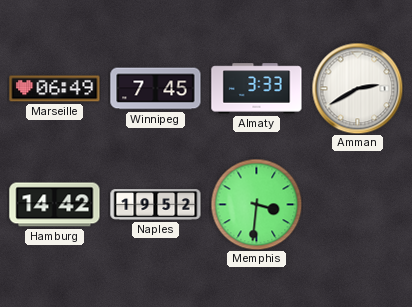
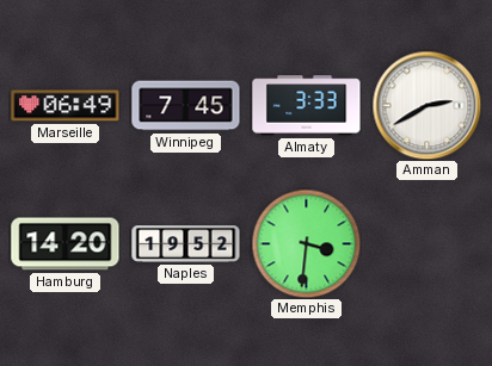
Hamburg: 14:42 -> 14:20
